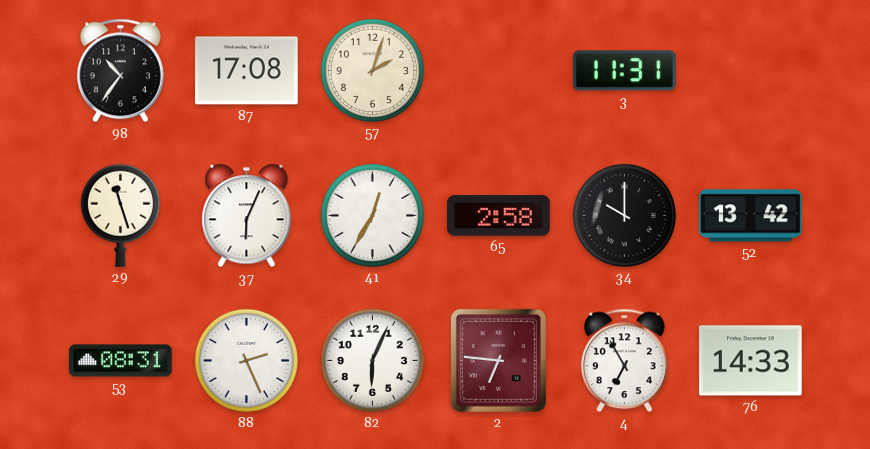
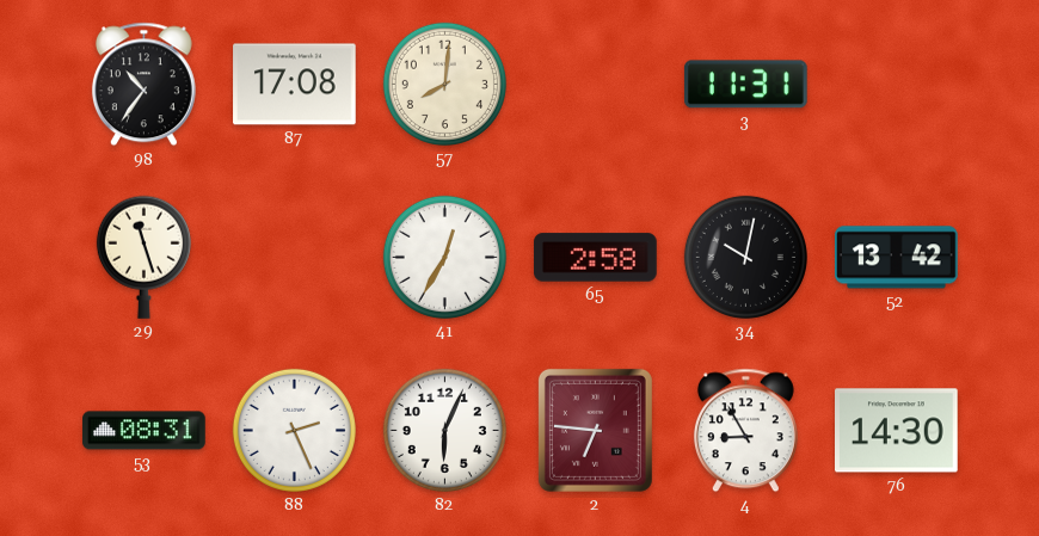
57: 2:03 -> 8:01
37: 6:04 -> none
34: 10:00 -> 10:02
4: 6:55 -> 8:55
76: 14:33 -> 14:30
